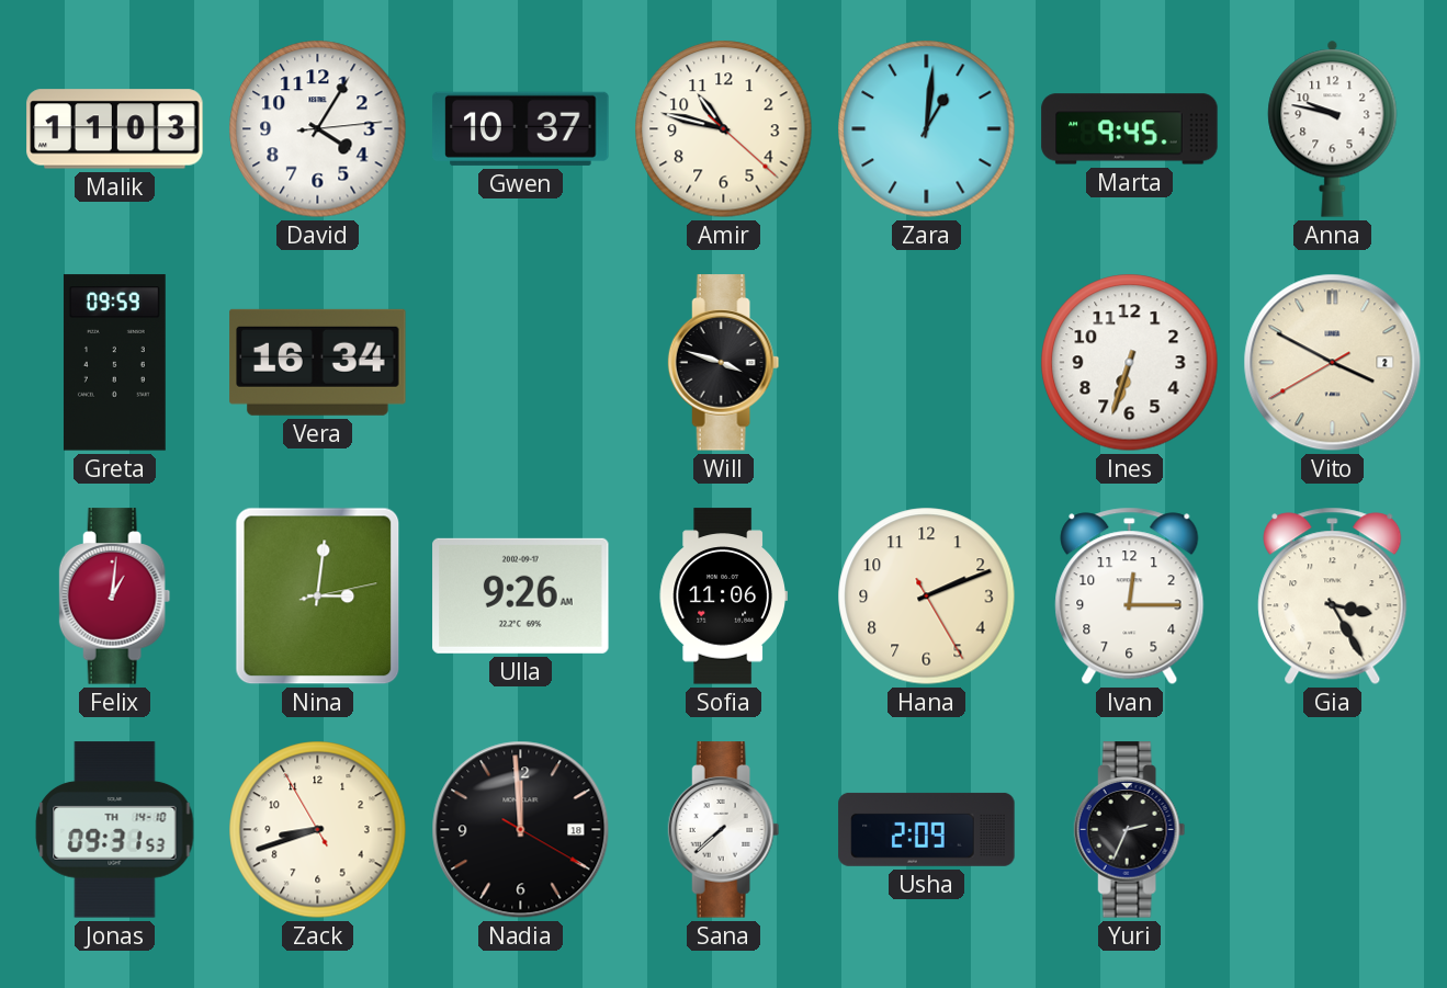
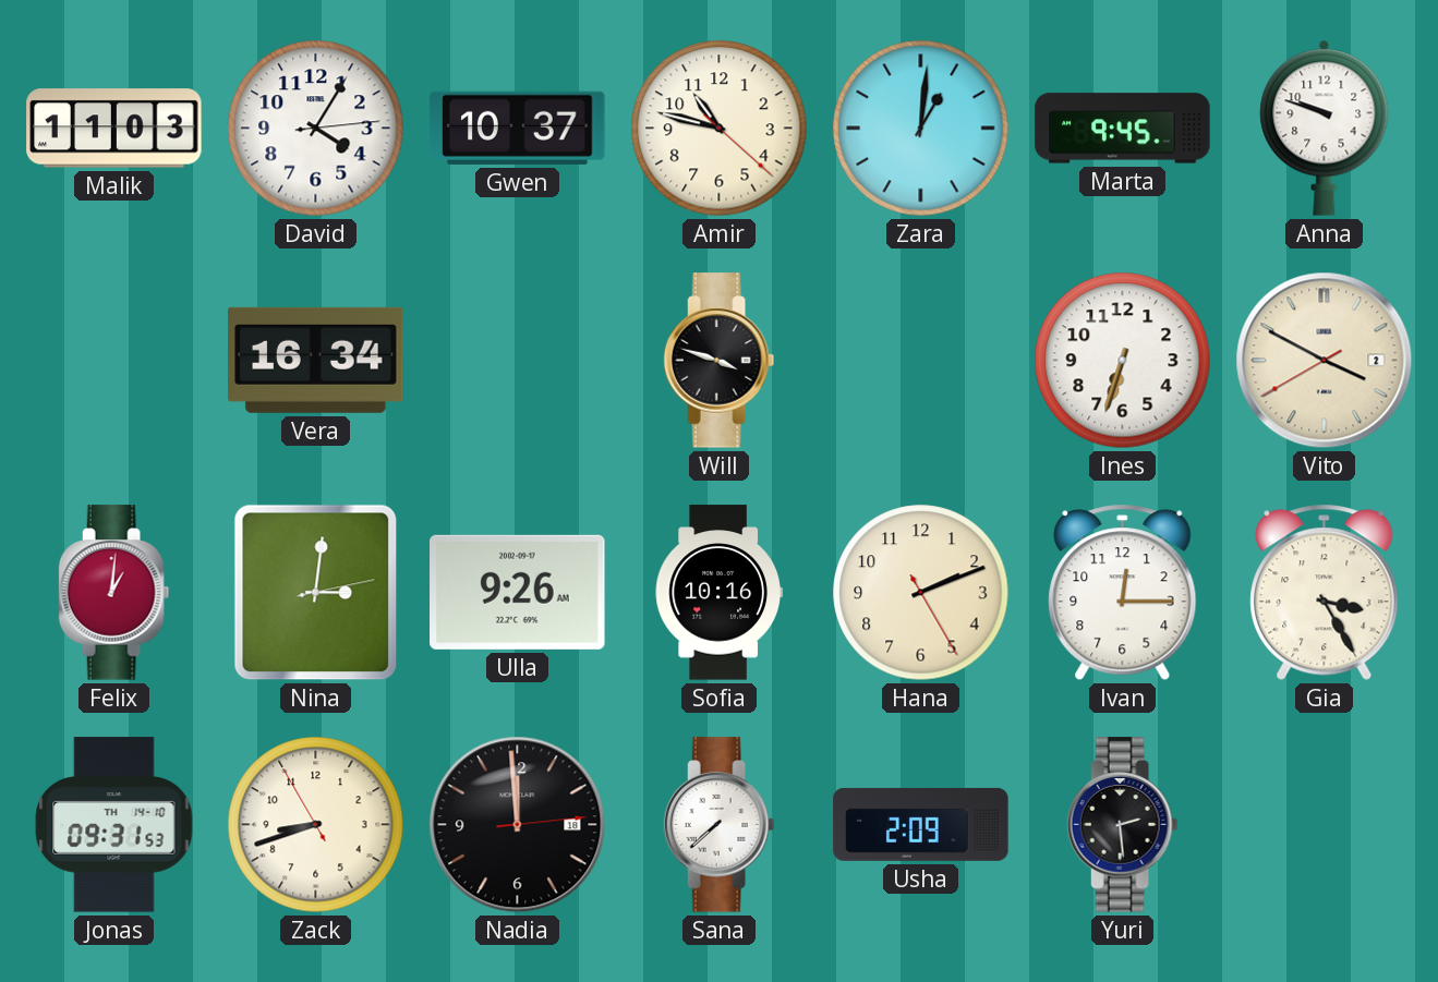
Anna: 9:47 -> 9:48
Greta: 09:59 -> none
Sofia: 11:06 -> 10:16
Nadia: 11:59:20 -> 11:59:14
Yuri: 2:34 -> 2:29
